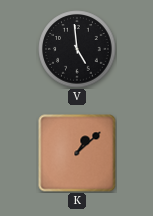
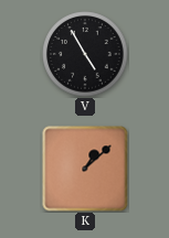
V: 4:59 -> 4:55
